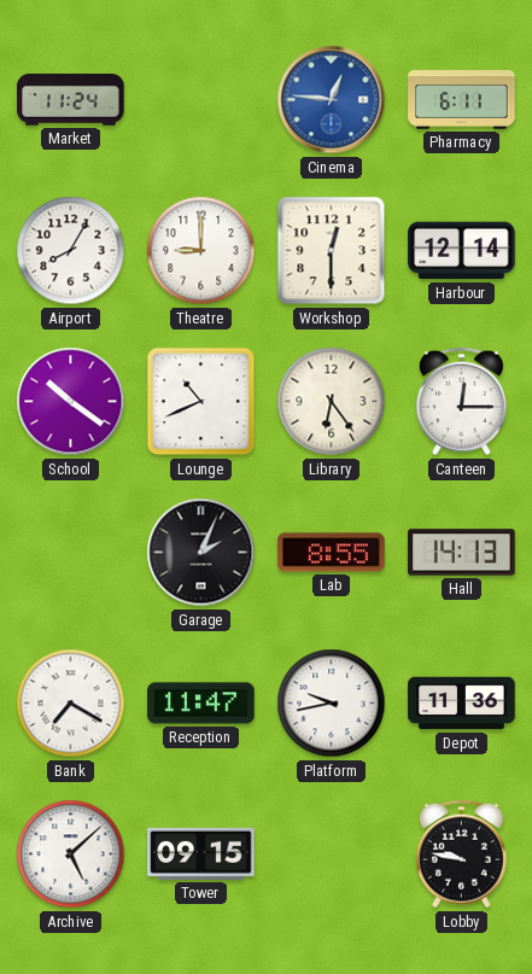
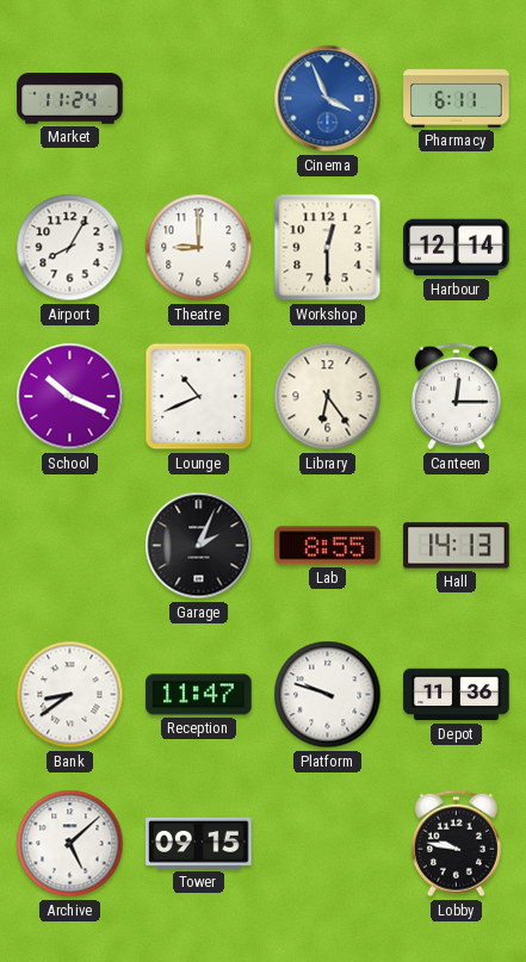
Cinema: 12:46 -> 3:56
School: 10:21 -> 10:19
Bank: 7:20 -> 8:39
Platform: 9:43 -> 9:48
